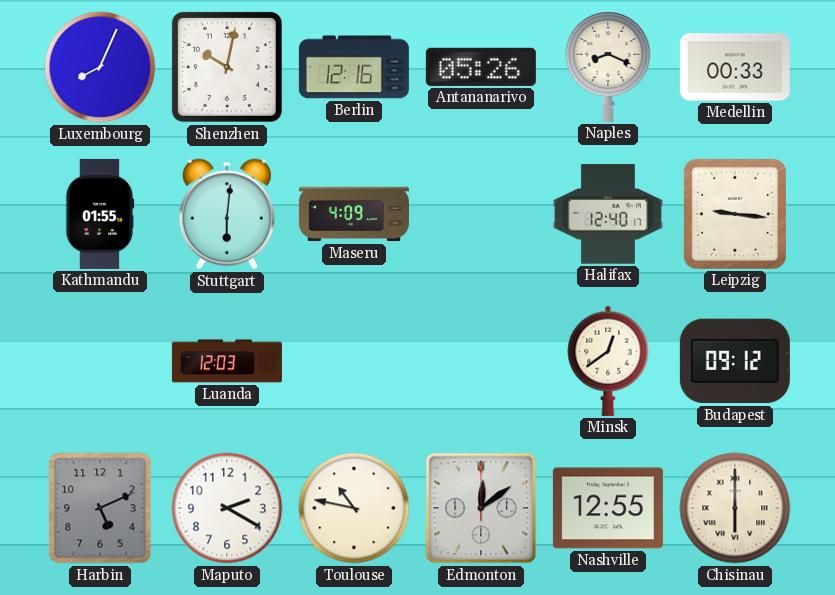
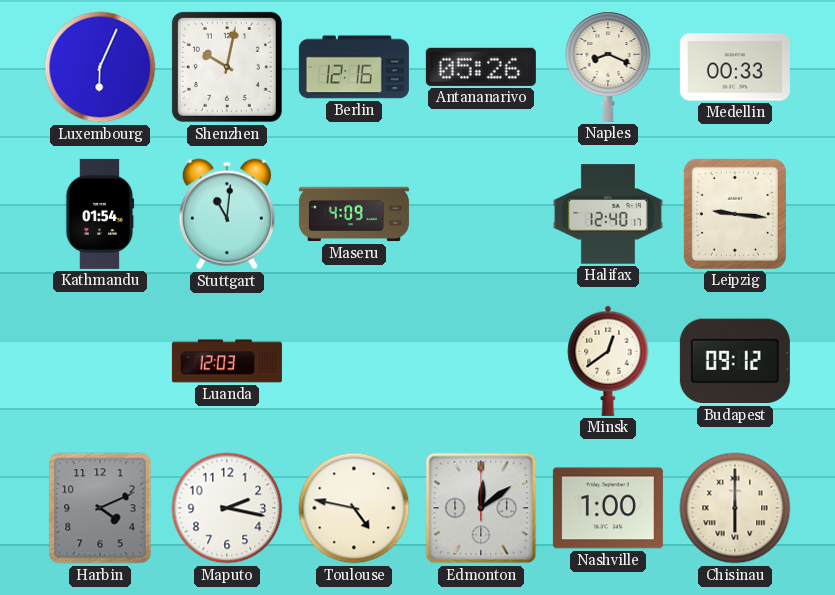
Luxembourg: 8:04 -> 6:04
Kathmandu: 01:55 -> 01:54
Stuttgart: 6:01 -> 11:01
Harbin: 5:11 -> 4:11
Maputo: 2:20 -> 2:17
Toulouse: 10:47 -> 4:47
Nashville: 12:55 -> 1:00
